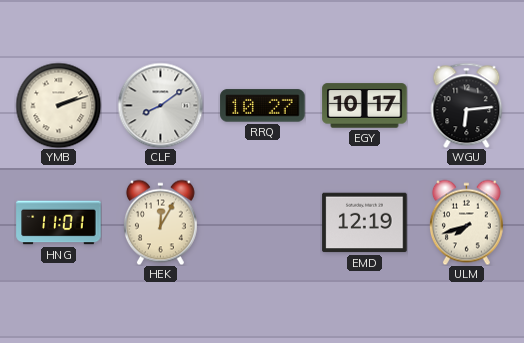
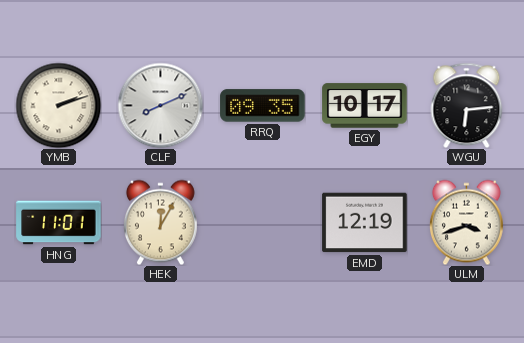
CLF: 8:09 -> 8:11
RRQ: 10:27 -> 09:35
ULM: 7:42 -> 3:42
